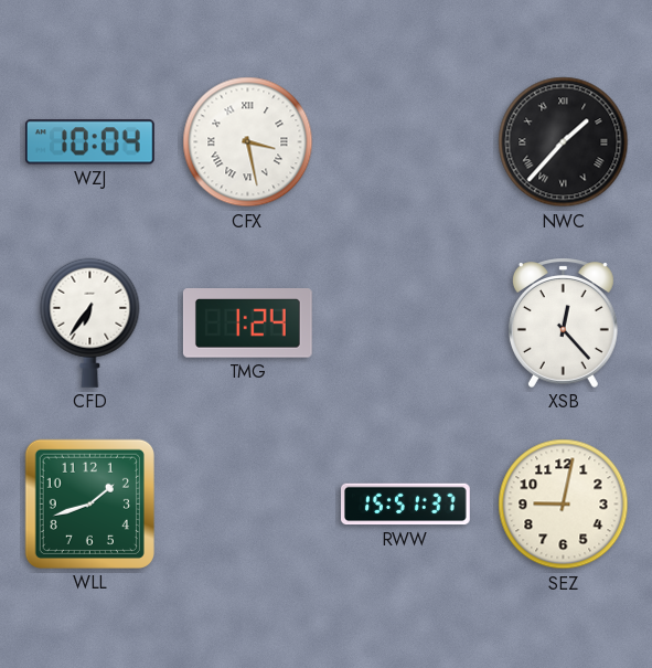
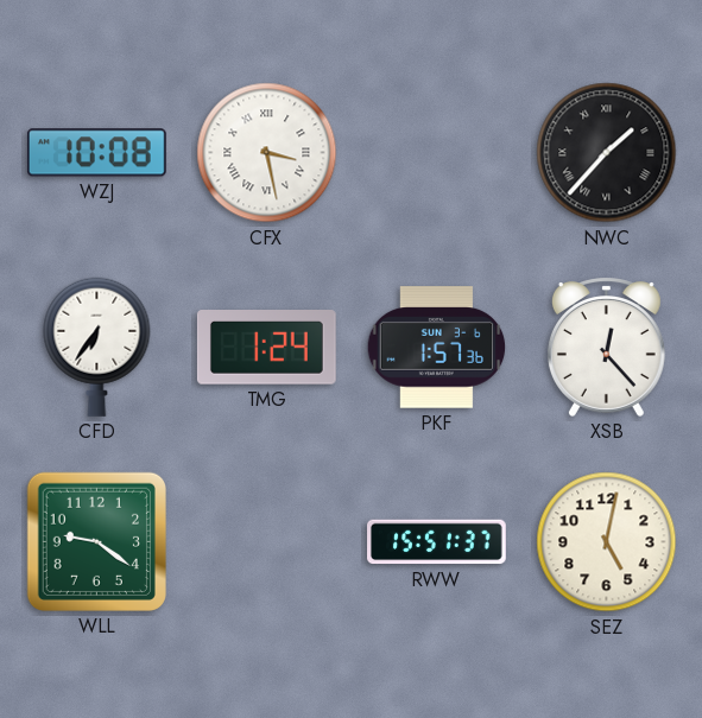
WZJ: 10:04 -> 10:08
PKF: none -> 1:57
WLL: 1:42 -> 9:21
SEZ: 9:02 -> 5:02
